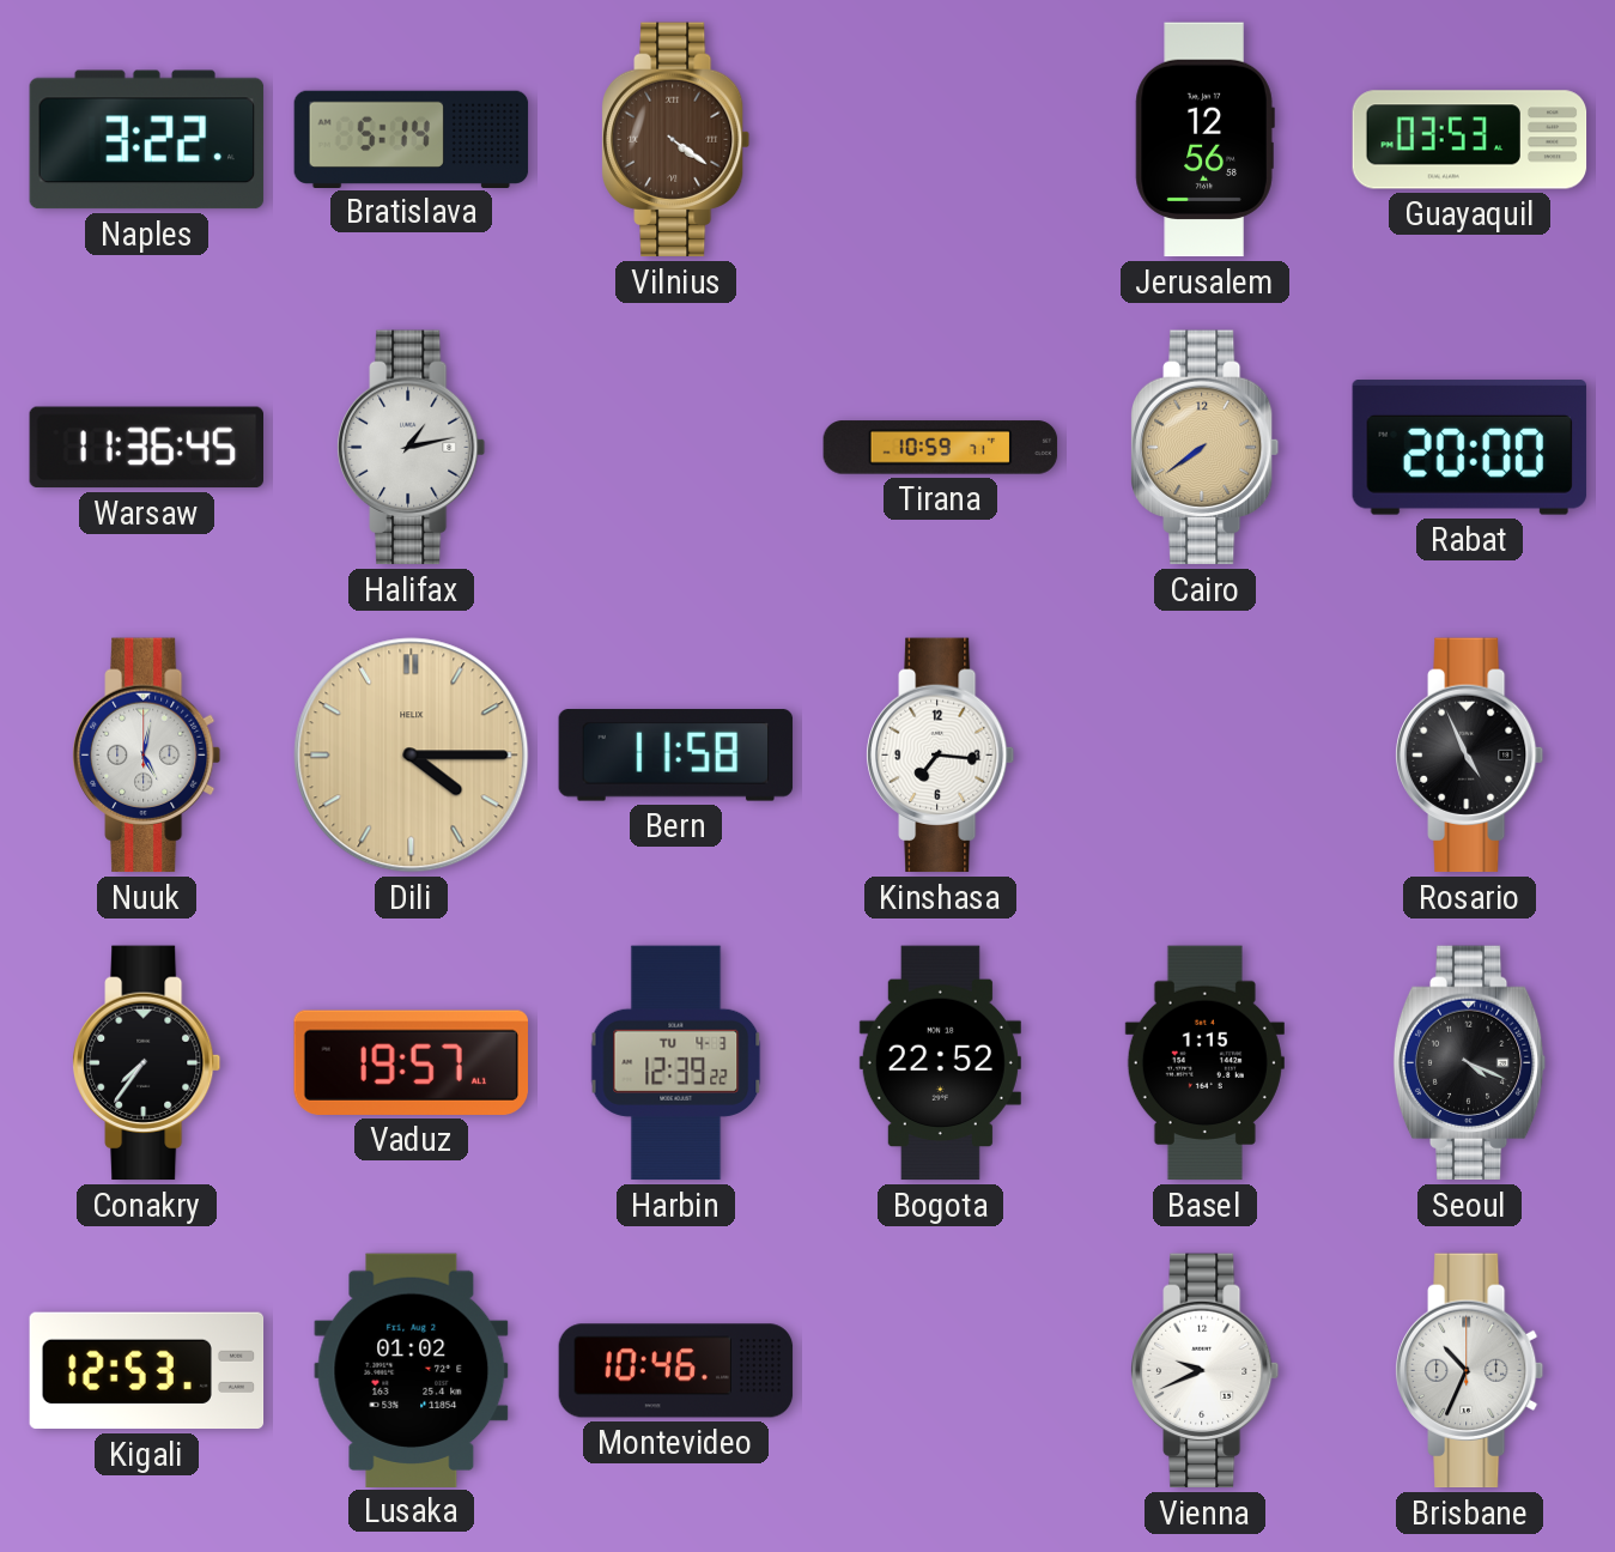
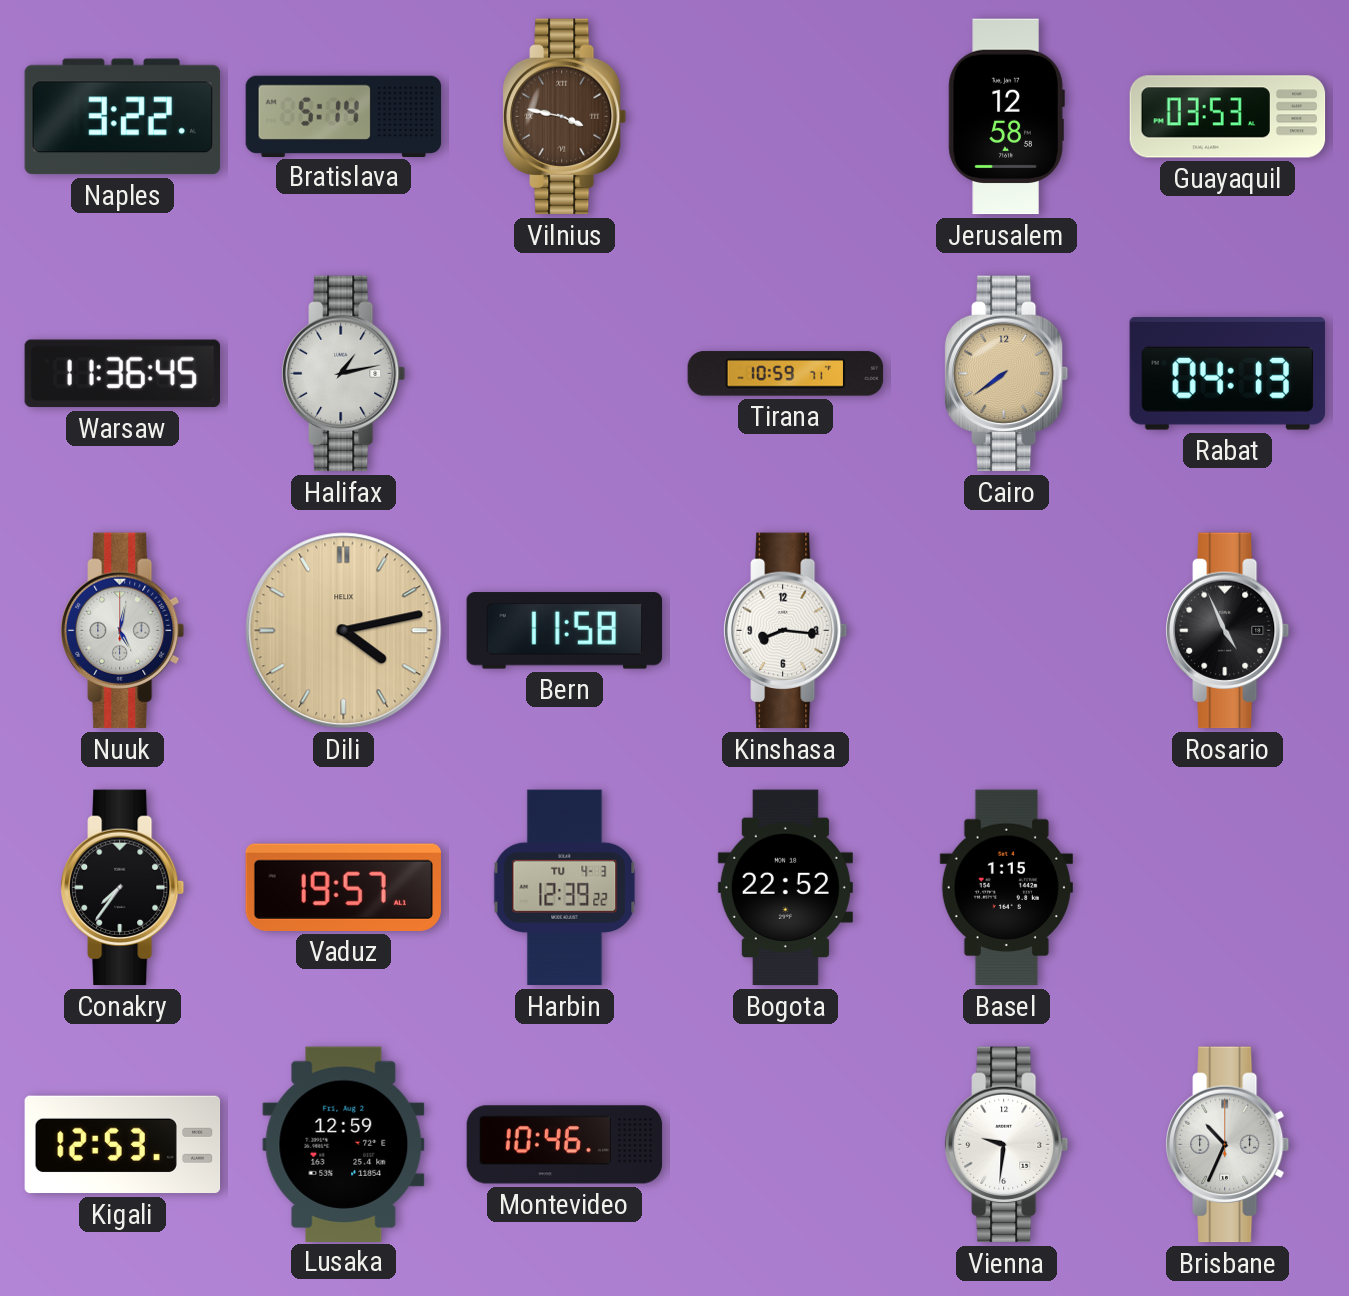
Vilnius: 4:21 -> 3:47
Jerusalem: 12:56 -> 12:58
Rabat: 20:00 -> 04:13
Dili: 4:15 -> 4:13
Kinshasa: 7:16 -> 8:16
Seoul: 4:19 -> none
Lusaka: 01:02 -> 12:59
Vienna: 9:41 -> 9:31
